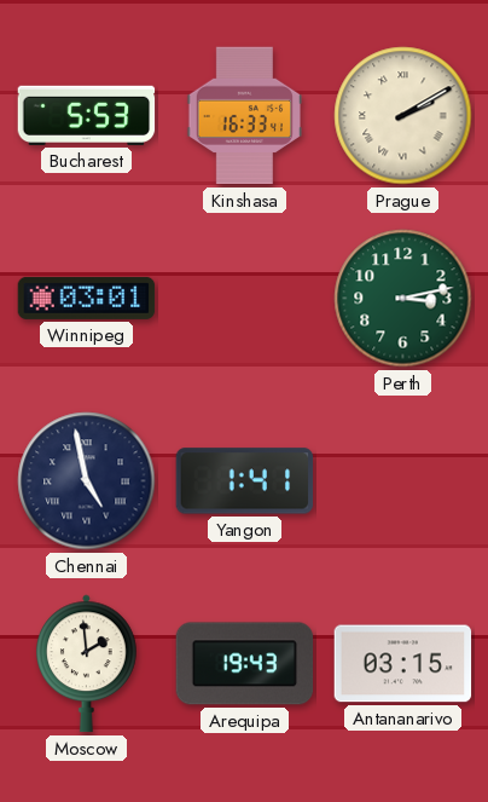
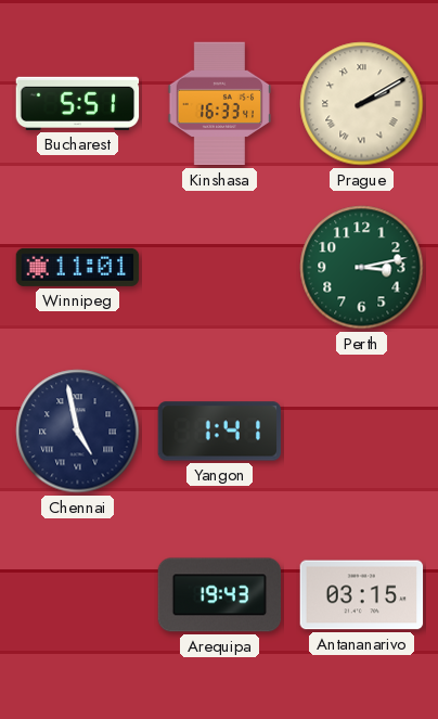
Bucharest: 5:53 -> 5:51
Winnipeg: 03:01 -> 11:01
Moscow: 1:59 -> none
